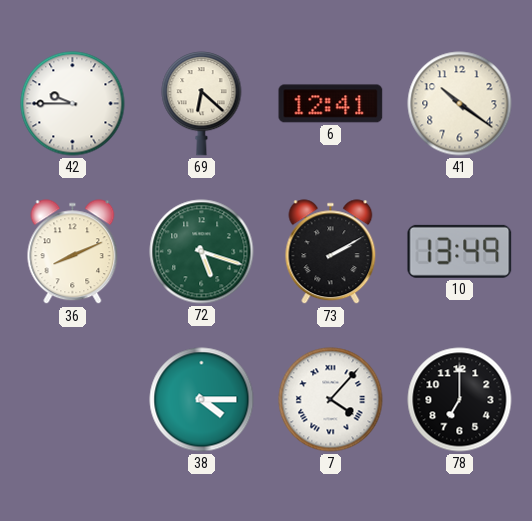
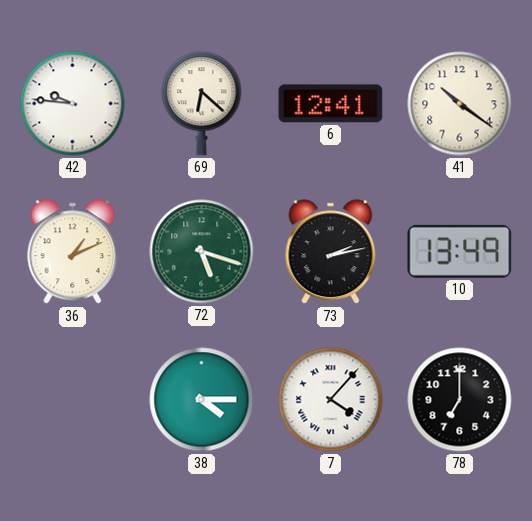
42: 9:45 -> 9:46
36: 8:11 -> 1:11
73: 2:10 -> 2:13
